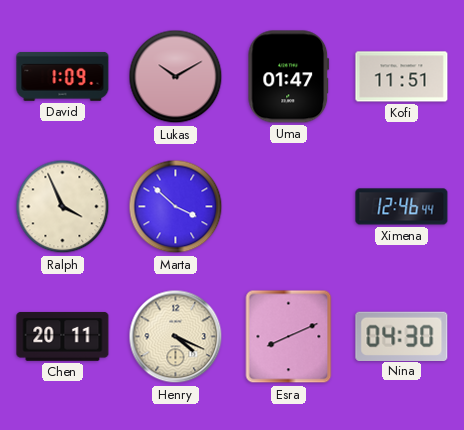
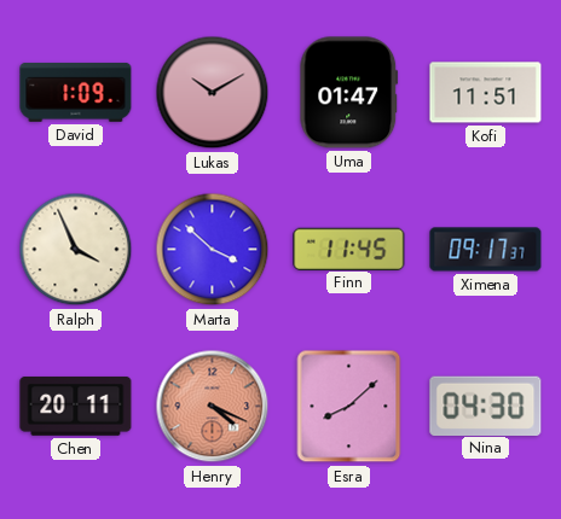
Finn: none -> 11:45
Ximena: 12:46 -> 09:17
Henry dial: cream -> salmon
Esra: 8:11 -> 8:08
